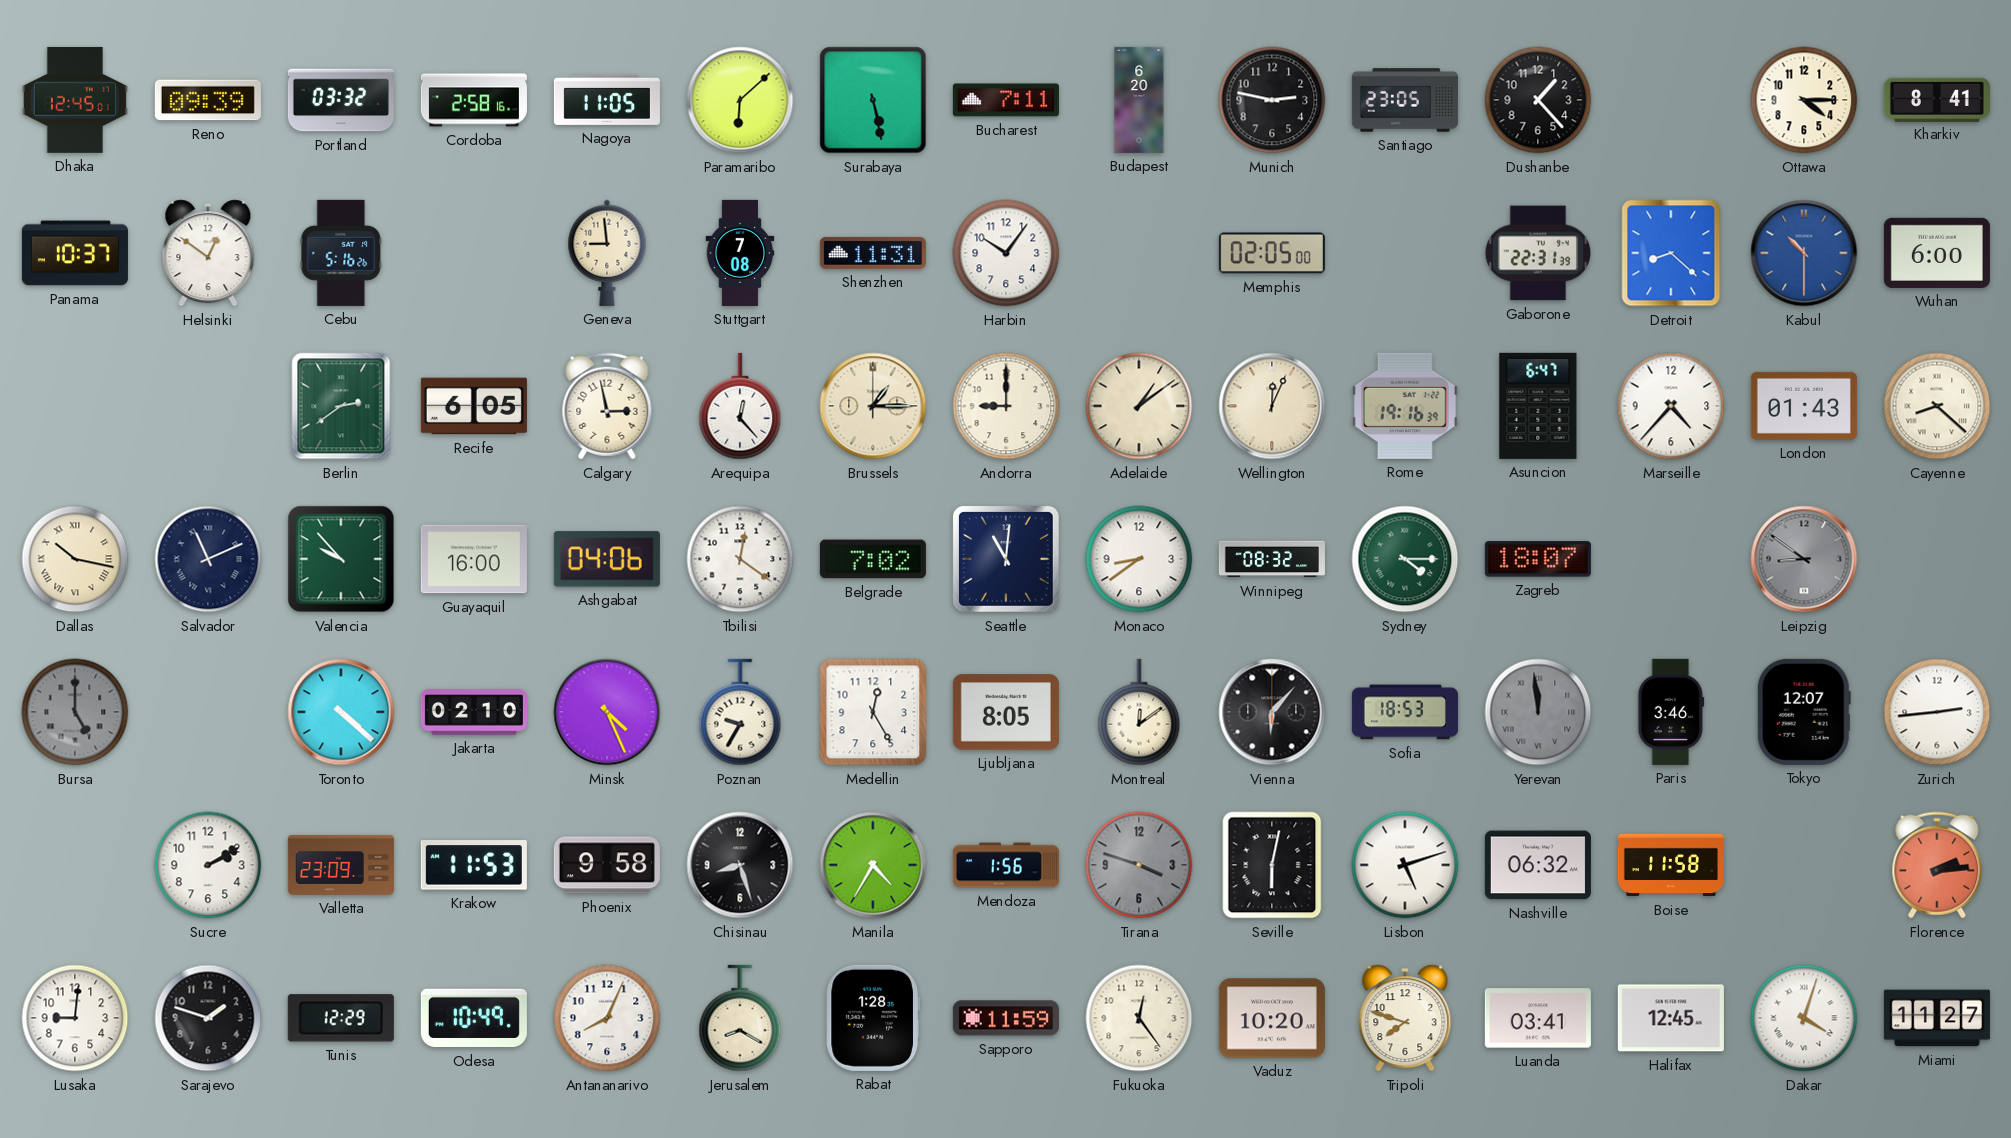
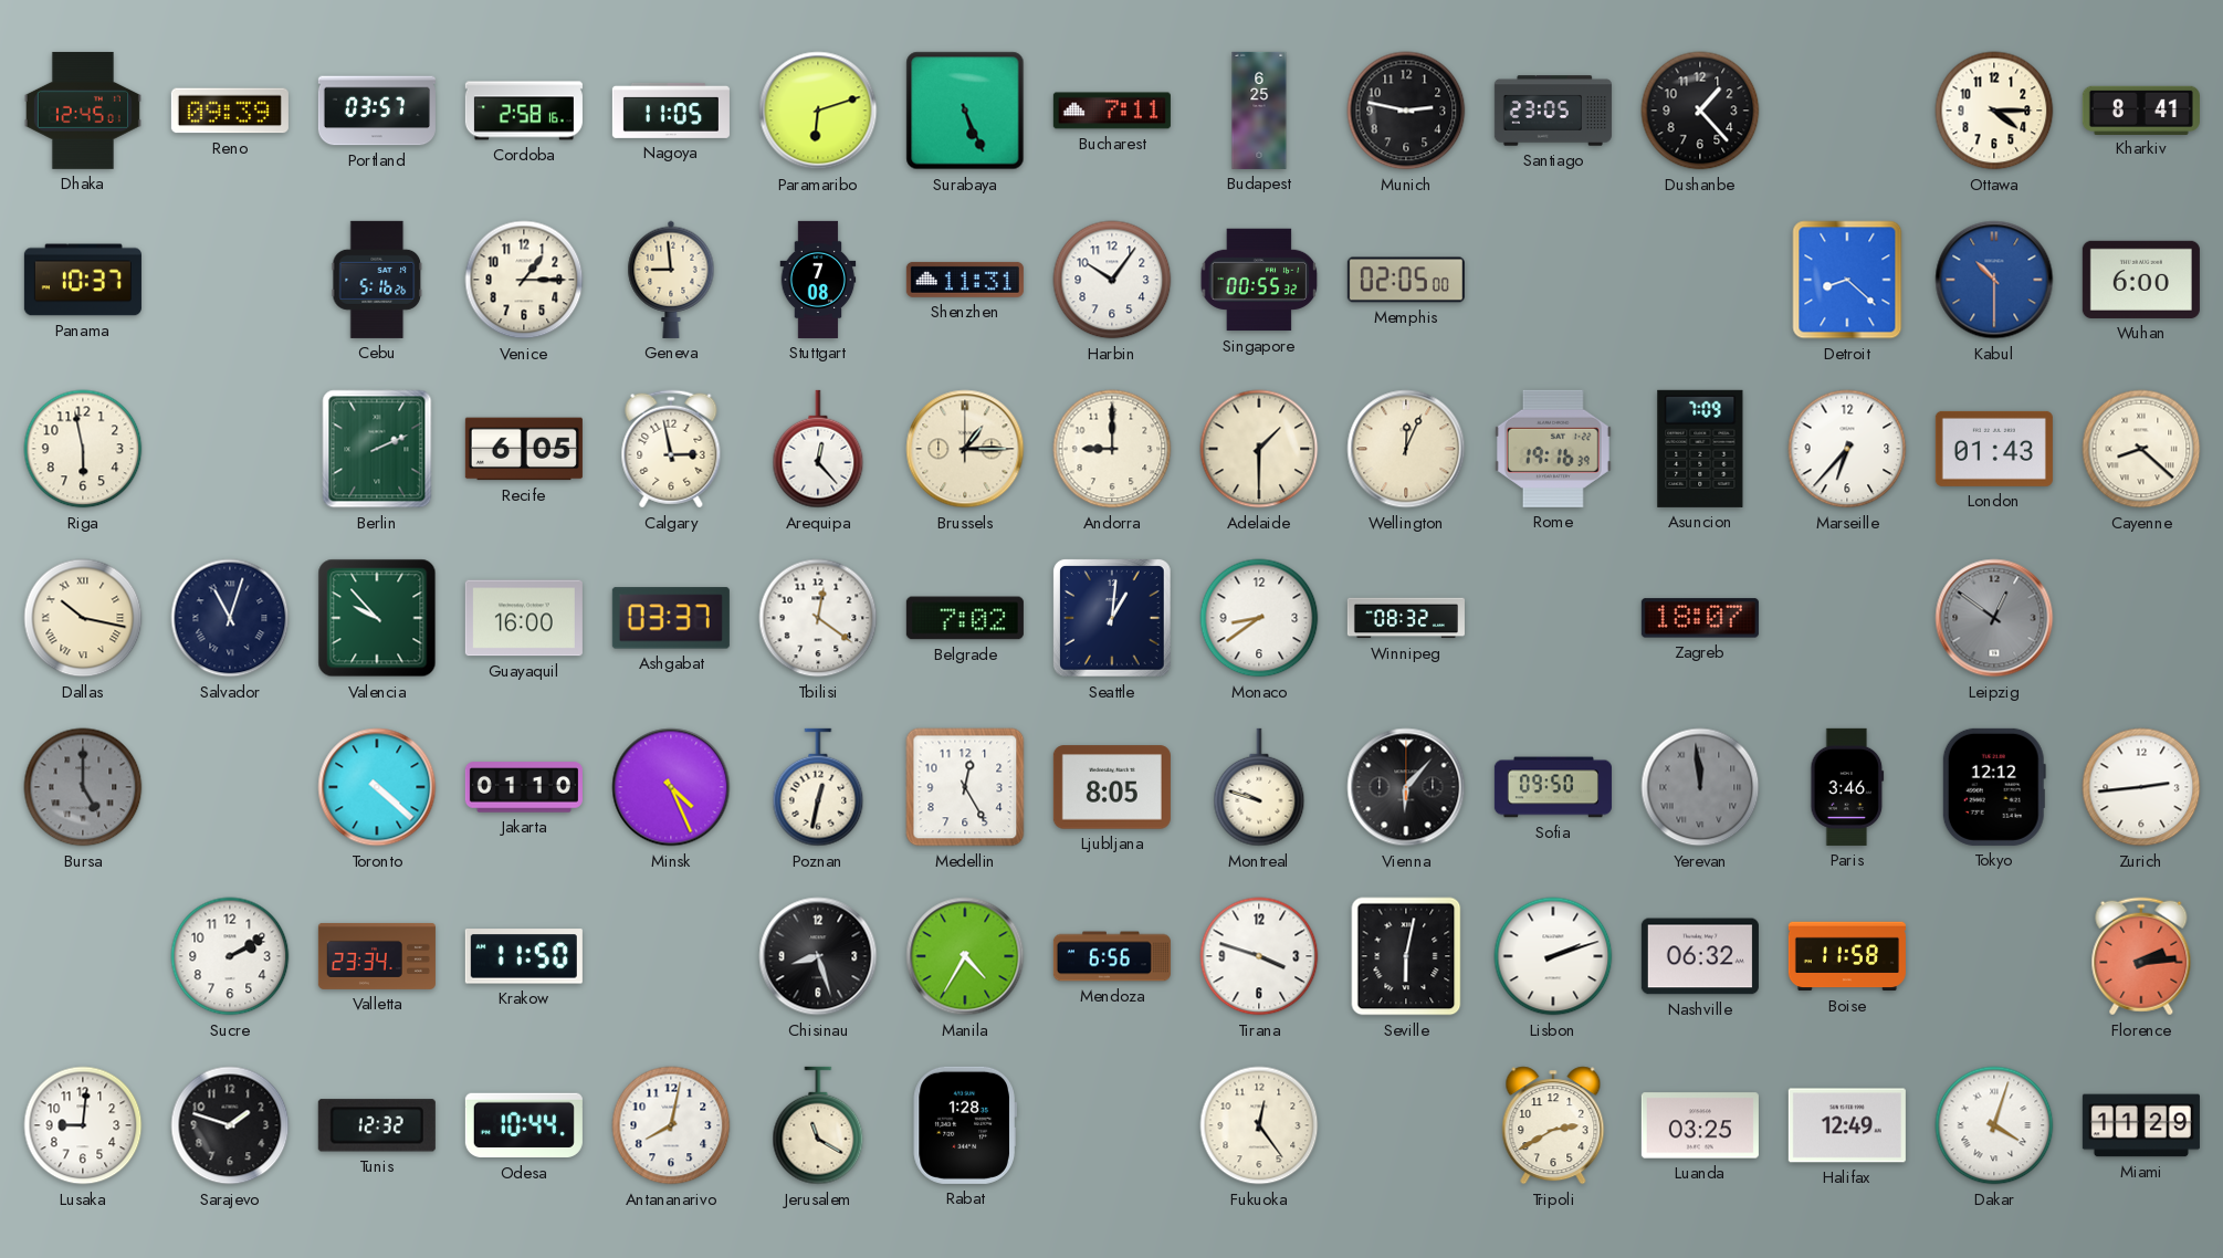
Portland: 03:32 -> 03:57
Paramaribo: 6:08 -> 6:12
Surabaya: 5:28 -> 5:26
Budapest: 6:20 -> 6:25
Helsinki: 12:51 -> none
Venice: none -> 1:15
Singapore: none -> 00:55
Gaborone: 22:31 -> none
Riga: none -> 5:58
Berlin: 2:39 -> 2:11
Adelaide: 1:09 -> 1:30
Asuncion: 6:47 -> 7:09
Marseille: 4:37 -> 6:37
Salvador: 11:11 -> 11:03
Ashgabat: 04:06 -> 03:37
Seattle: 11:01 -> 1:01
Sydney: 4:15 -> none
Leipzig: 8:51 -> 12:51
Jakarta: 02:10 -> 01:10
Poznan: 9:35 -> 12:32
Montreal: 12:09 -> 9:48
Sofia: 18:53 -> 09:50
Tokyo: 12:07 -> 12:12
Valletta: 23:09 -> 23:34
Krakow: 11:53 -> 11:50
Phoenix: 9:58 -> none
Mendoza: 1:56 -> 6:56
Tirana dial: grey -> white
Lisbon: 5:12 -> 2:12
Tunis: 12:29 -> 12:32
Odesa: 10:49 -> 10:44
Antananarivo: 8:04 -> 8:02
Jerusalem: 8:20 -> 11:20
Sapporo: 11:59 -> none
Vaduz: 10:20 -> none
Tripoli: 7:48 -> 2:40
Luanda: 03:41 -> 03:25
Halifax: 12:45 -> 12:49
Miami: 11:27 -> 11:29
